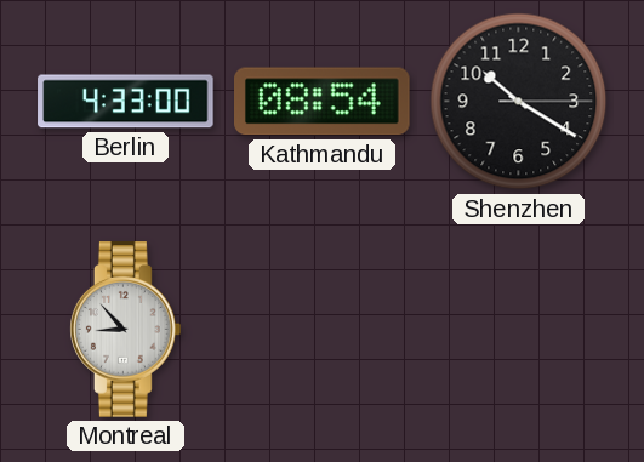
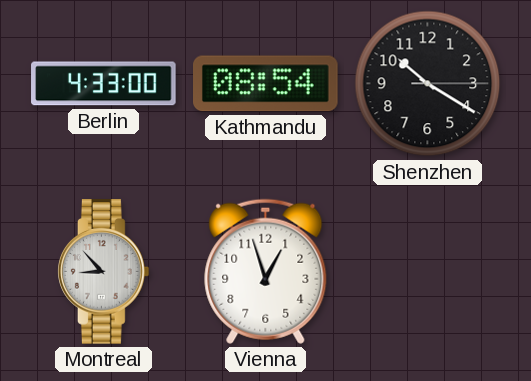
Vienna: none -> 12:57
